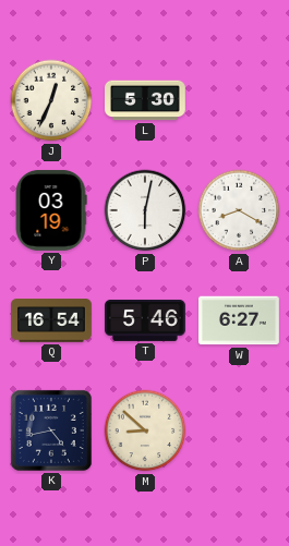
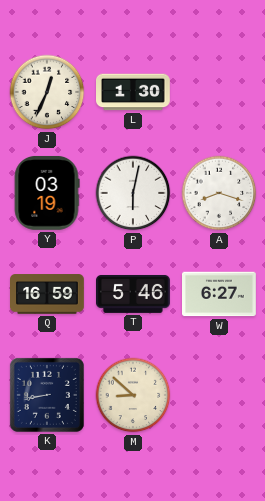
L: 5:30 -> 1:30
A: 8:20 -> 8:18
Q: 16:54 -> 16:59
K: 4:43 -> 8:43
